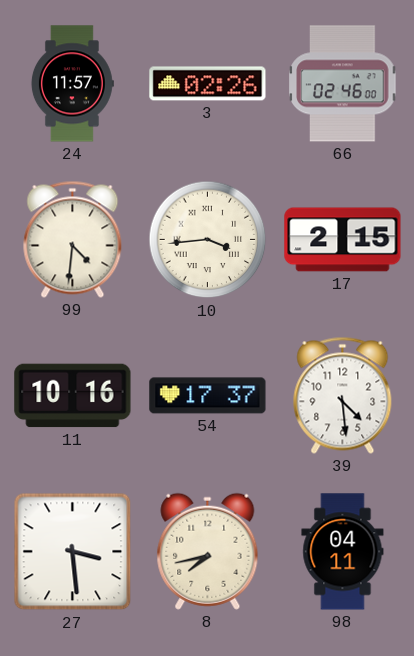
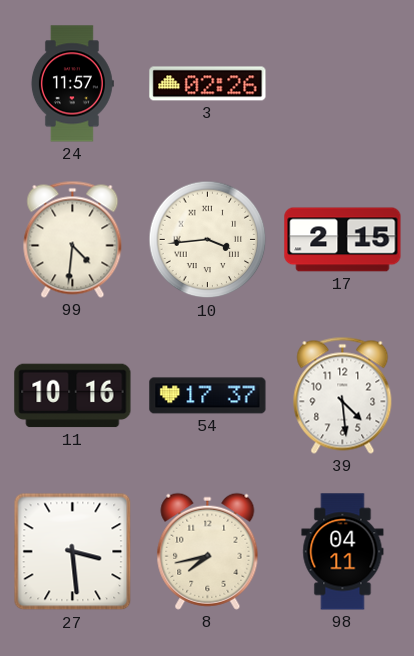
66: 02:46 -> none
